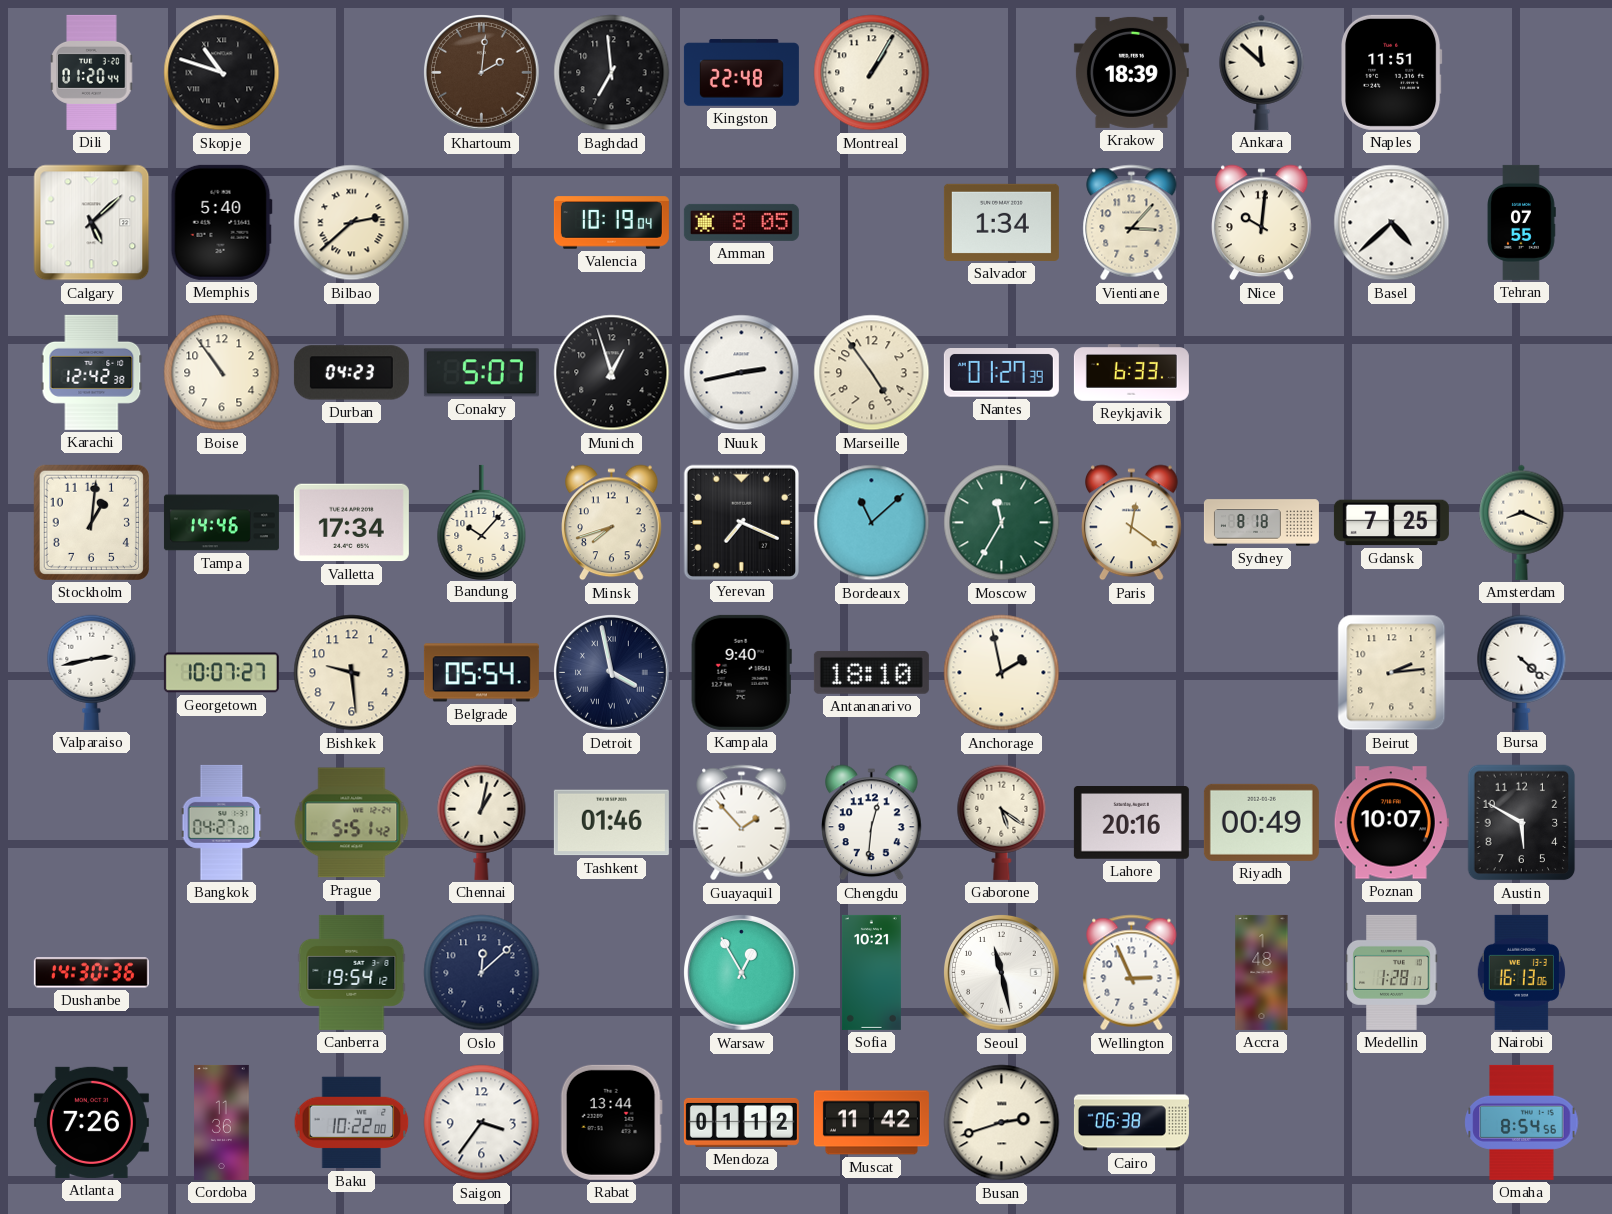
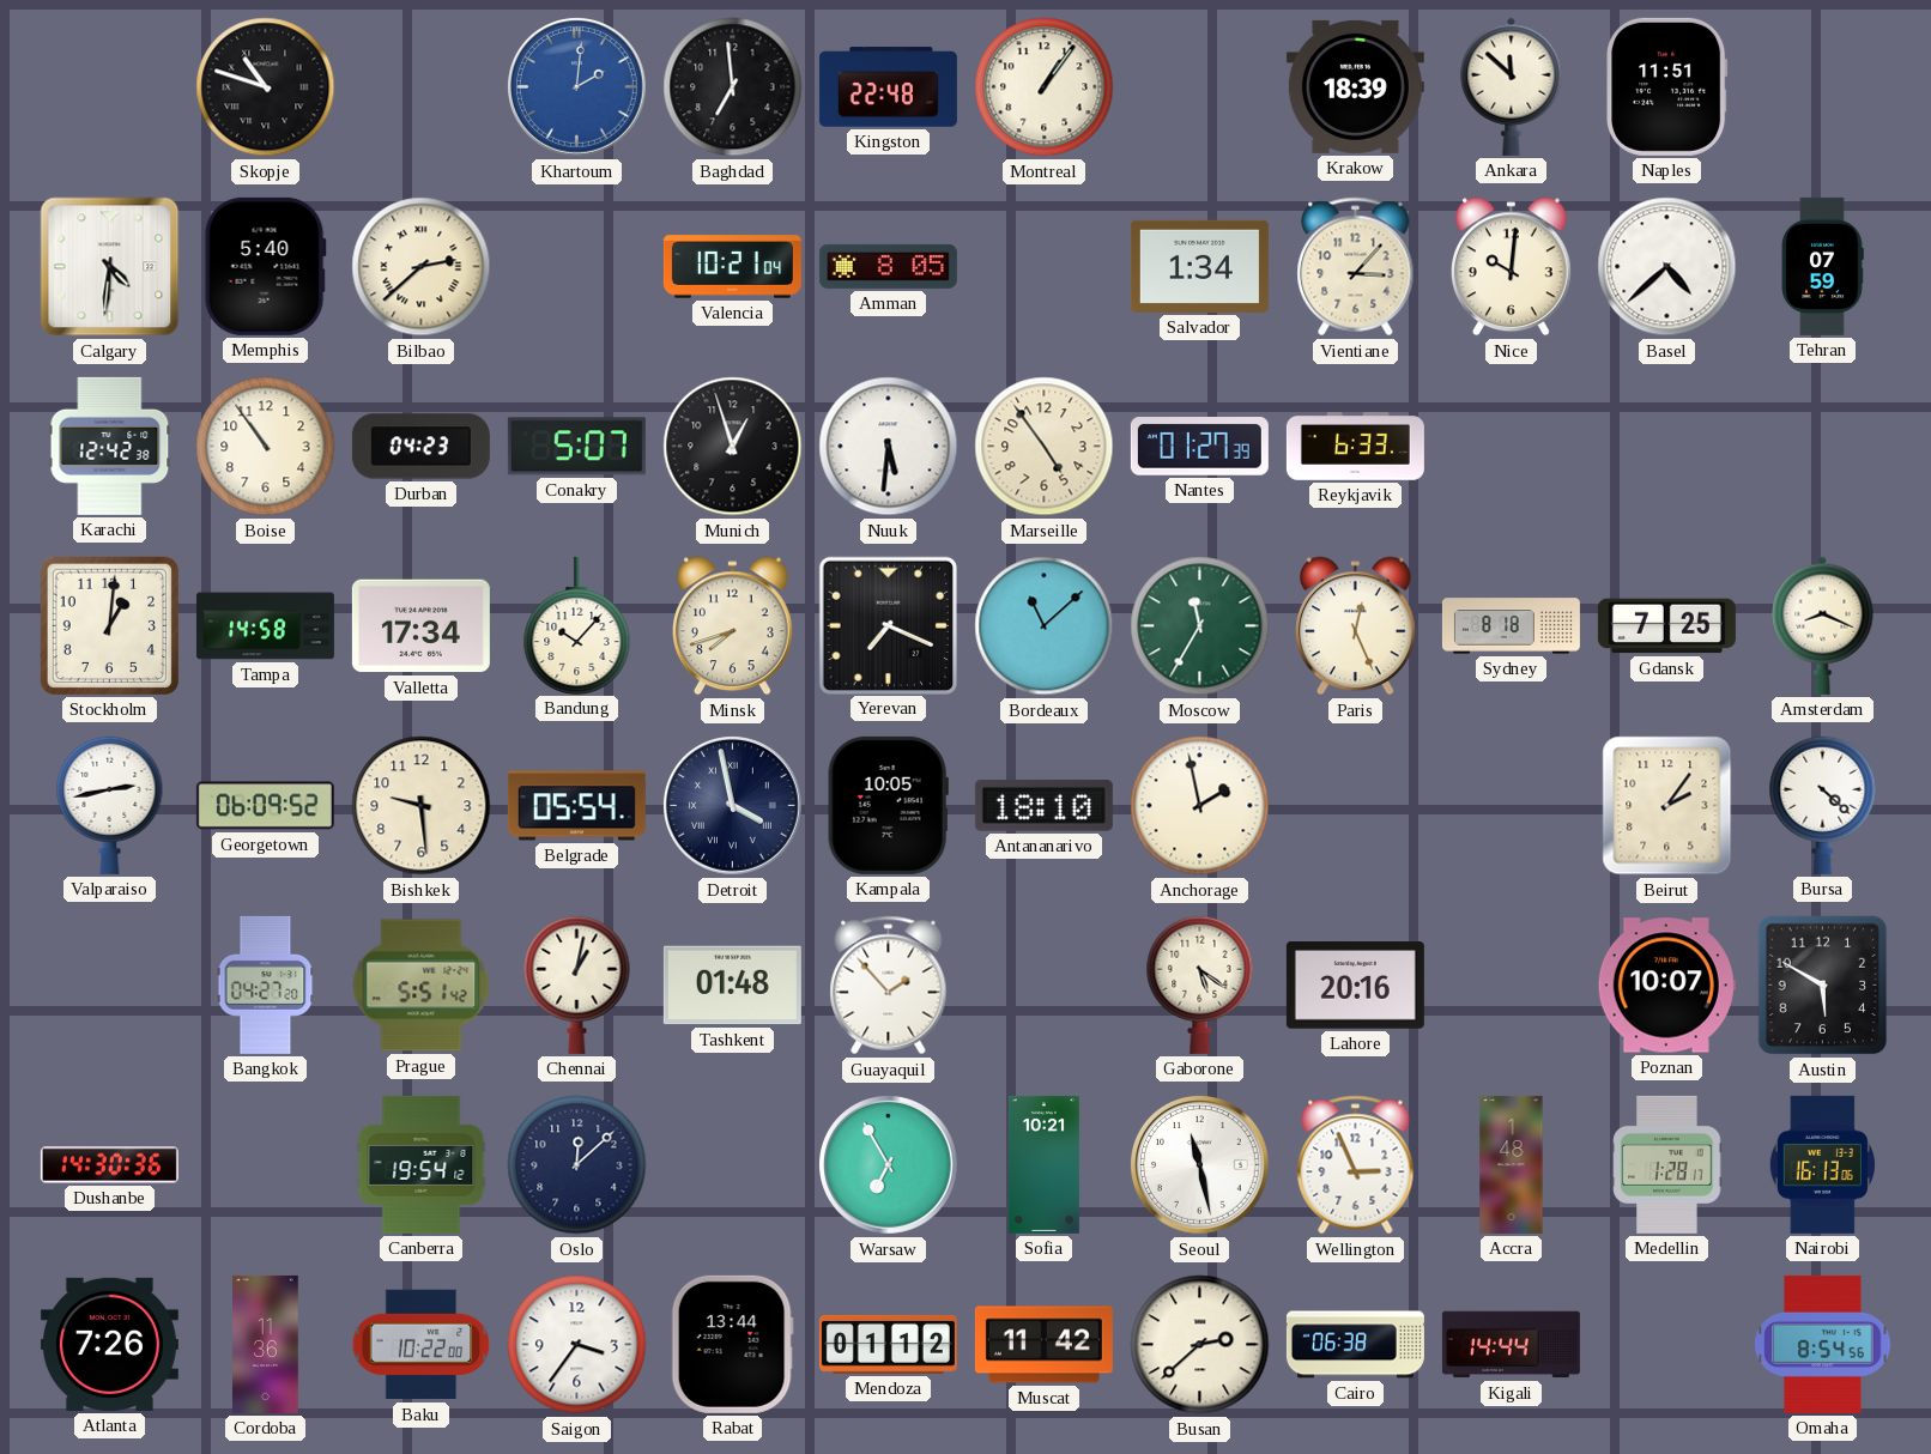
Dili: 01:20 -> none
Khartoum dial: brown -> blue
Montreal: 1:05 -> 1:06
Calgary: 5:08 -> 4:31
Valencia: 10:19 -> 10:21
Tehran: 07:55 -> 07:59
Nuuk: 2:43 -> 5:31
Tampa: 14:46 -> 14:58
Paris: 12:21 -> 12:26
Georgetown: 10:07 -> 06:09
Kampala: 9:40 -> 10:05
Beirut: 2:14 -> 2:06
Tashkent: 01:46 -> 01:48
Chengdu: 12:31 -> none
Riyadh: 00:49 -> none
Warsaw: 12:55 -> 6:55
Busan: 2:42 -> 2:38
Kigali: none -> 14:44
